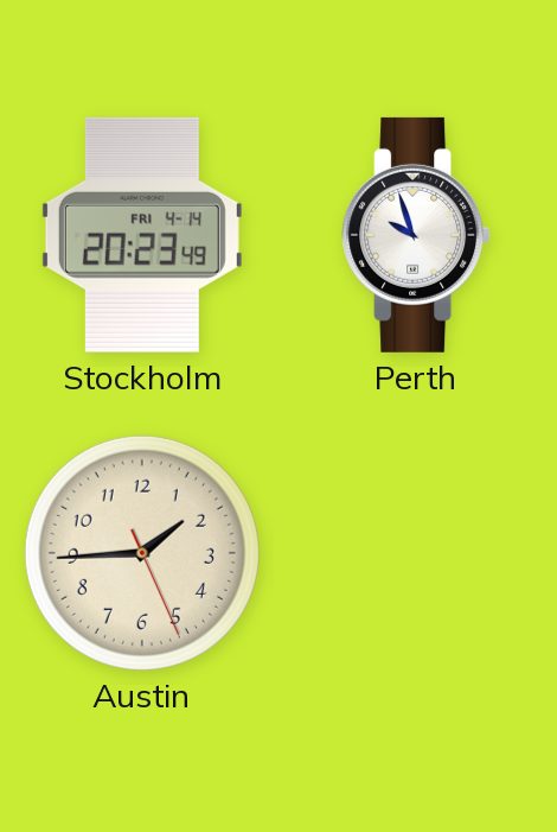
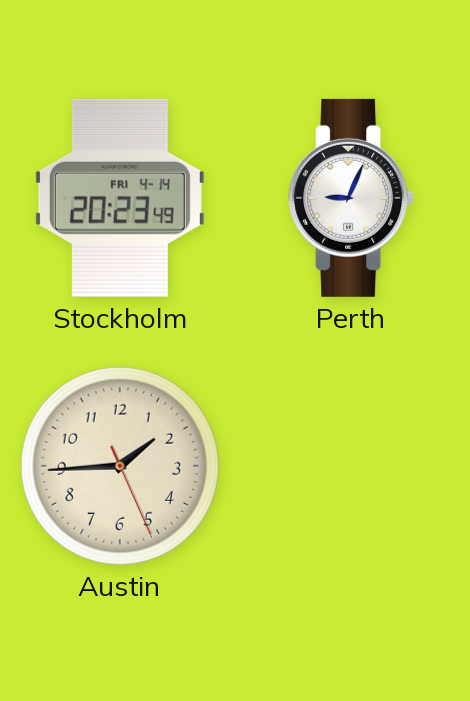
Perth: 9:57 -> 9:04
